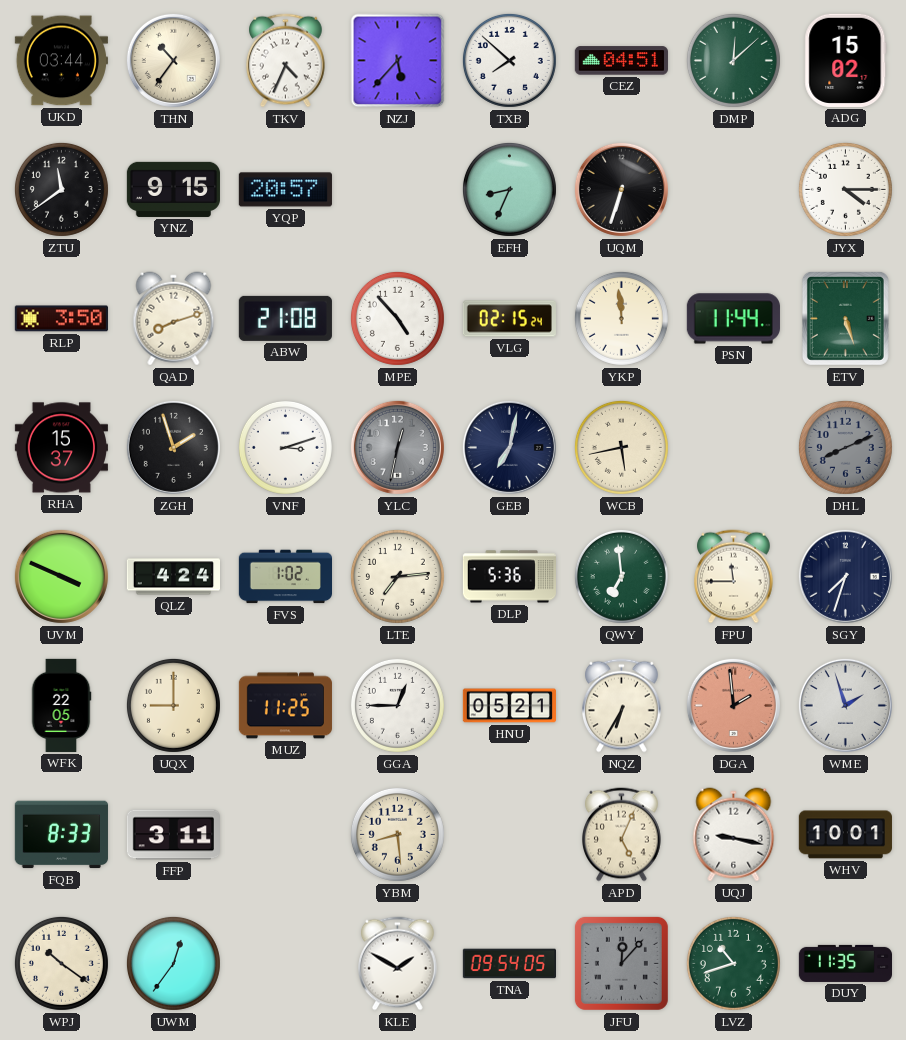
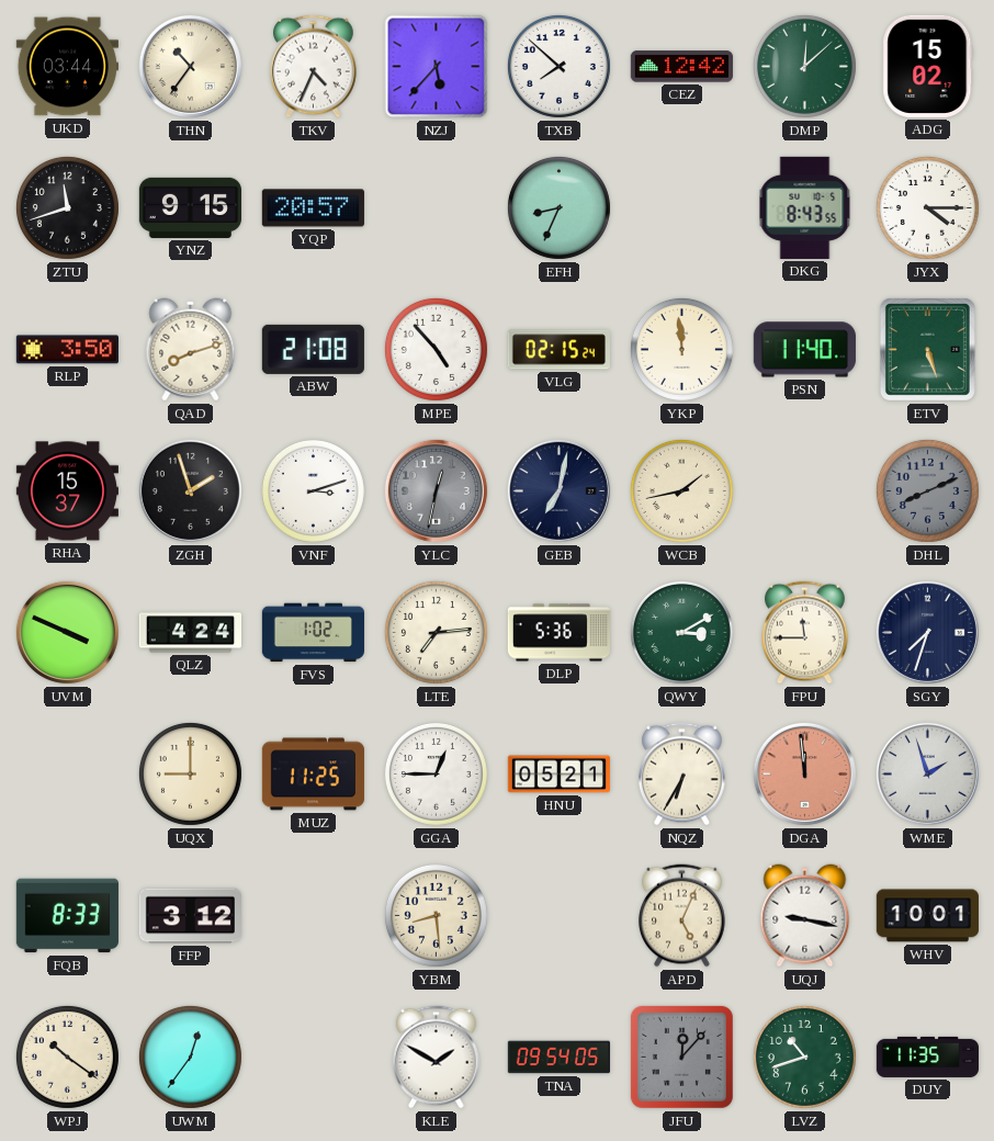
CEZ: 04:51 -> 12:42
ZTU: 11:39 -> 11:42
UQM: 6:33 -> none
DKG: none -> 8:43
PSN: 11:44 -> 11:40
WCB: 5:43 -> 1:43
QWY: 6:59 -> 3:10
WFK: 22:05 -> none
DGA: 1:59 -> 11:59
FFP: 3:11 -> 3:12
